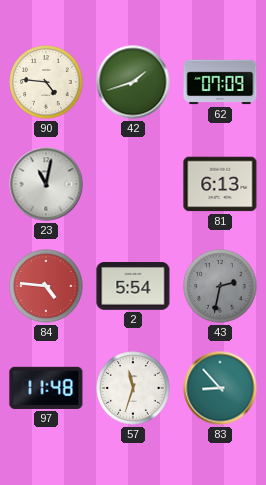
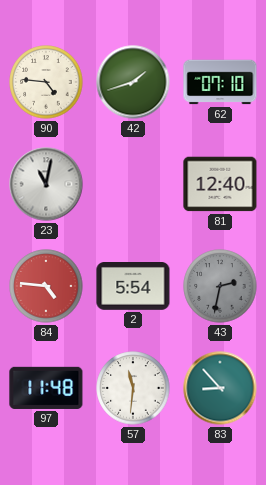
62: 07:09 -> 07:10
81: 6:13 -> 12:40
57: 11:33 -> 11:31
